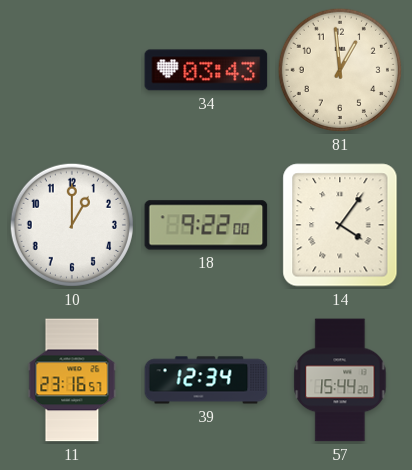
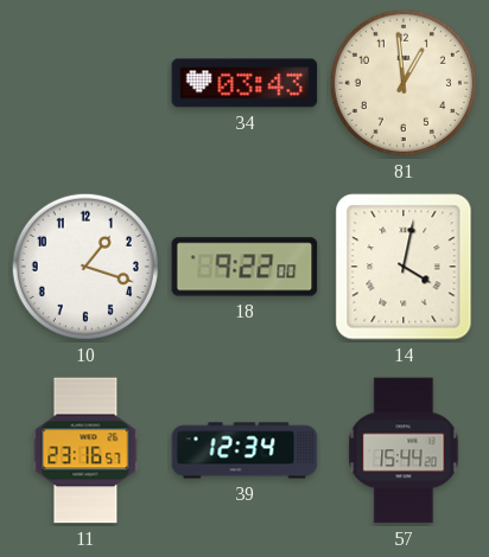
10: 1:00 -> 1:18
14: 4:06 -> 4:02
